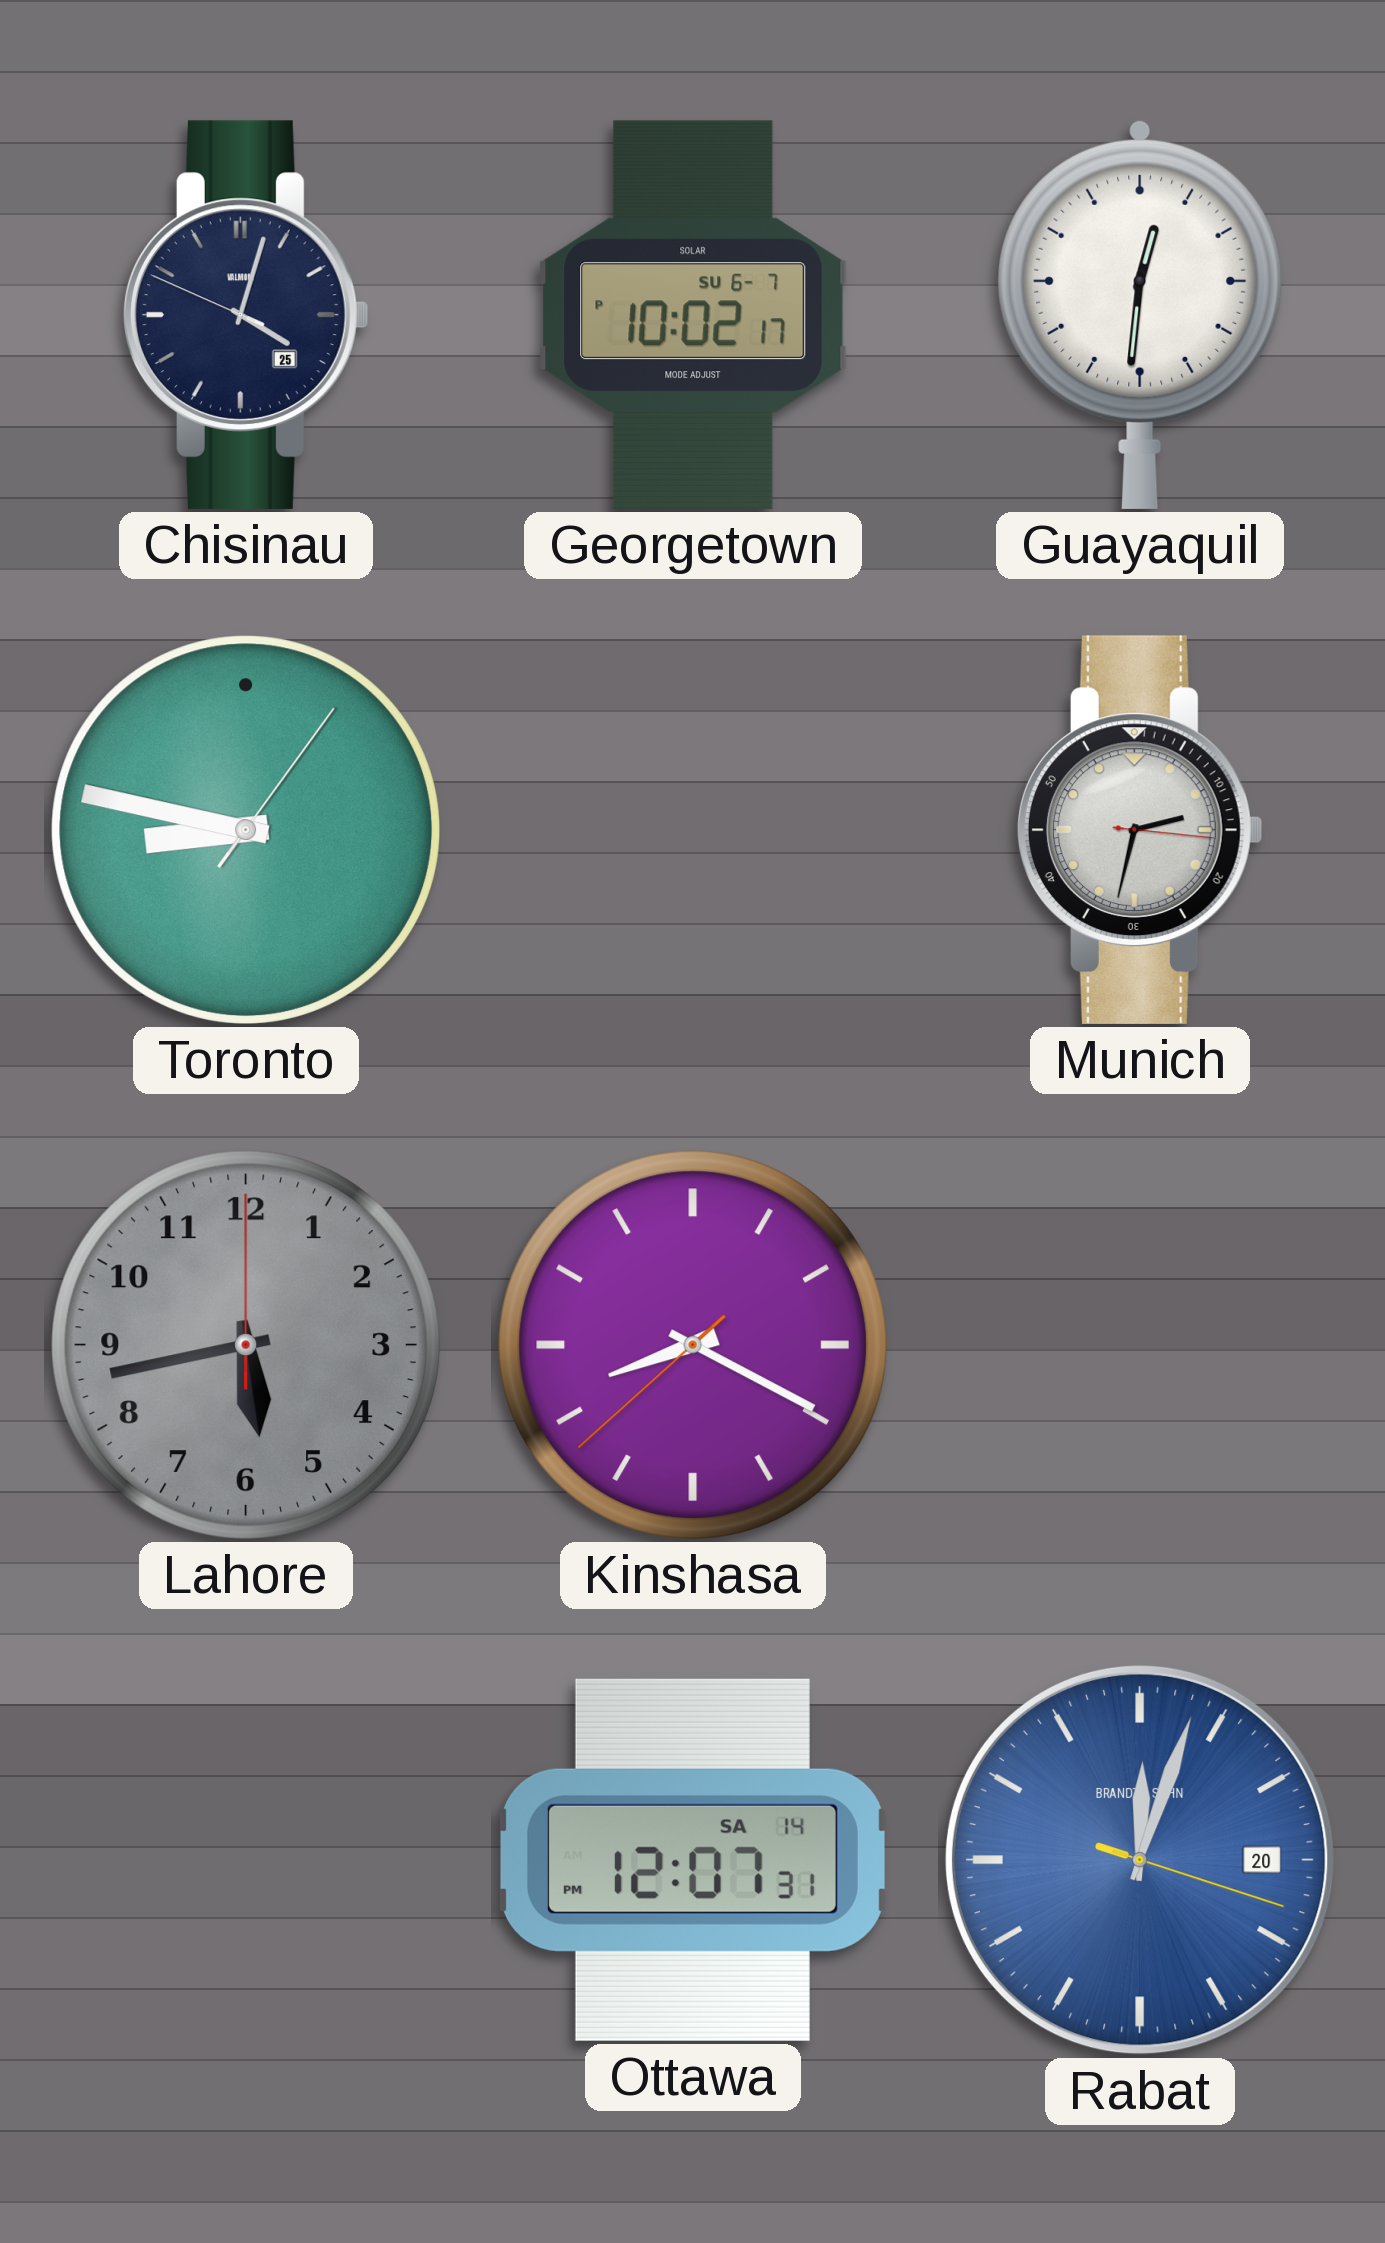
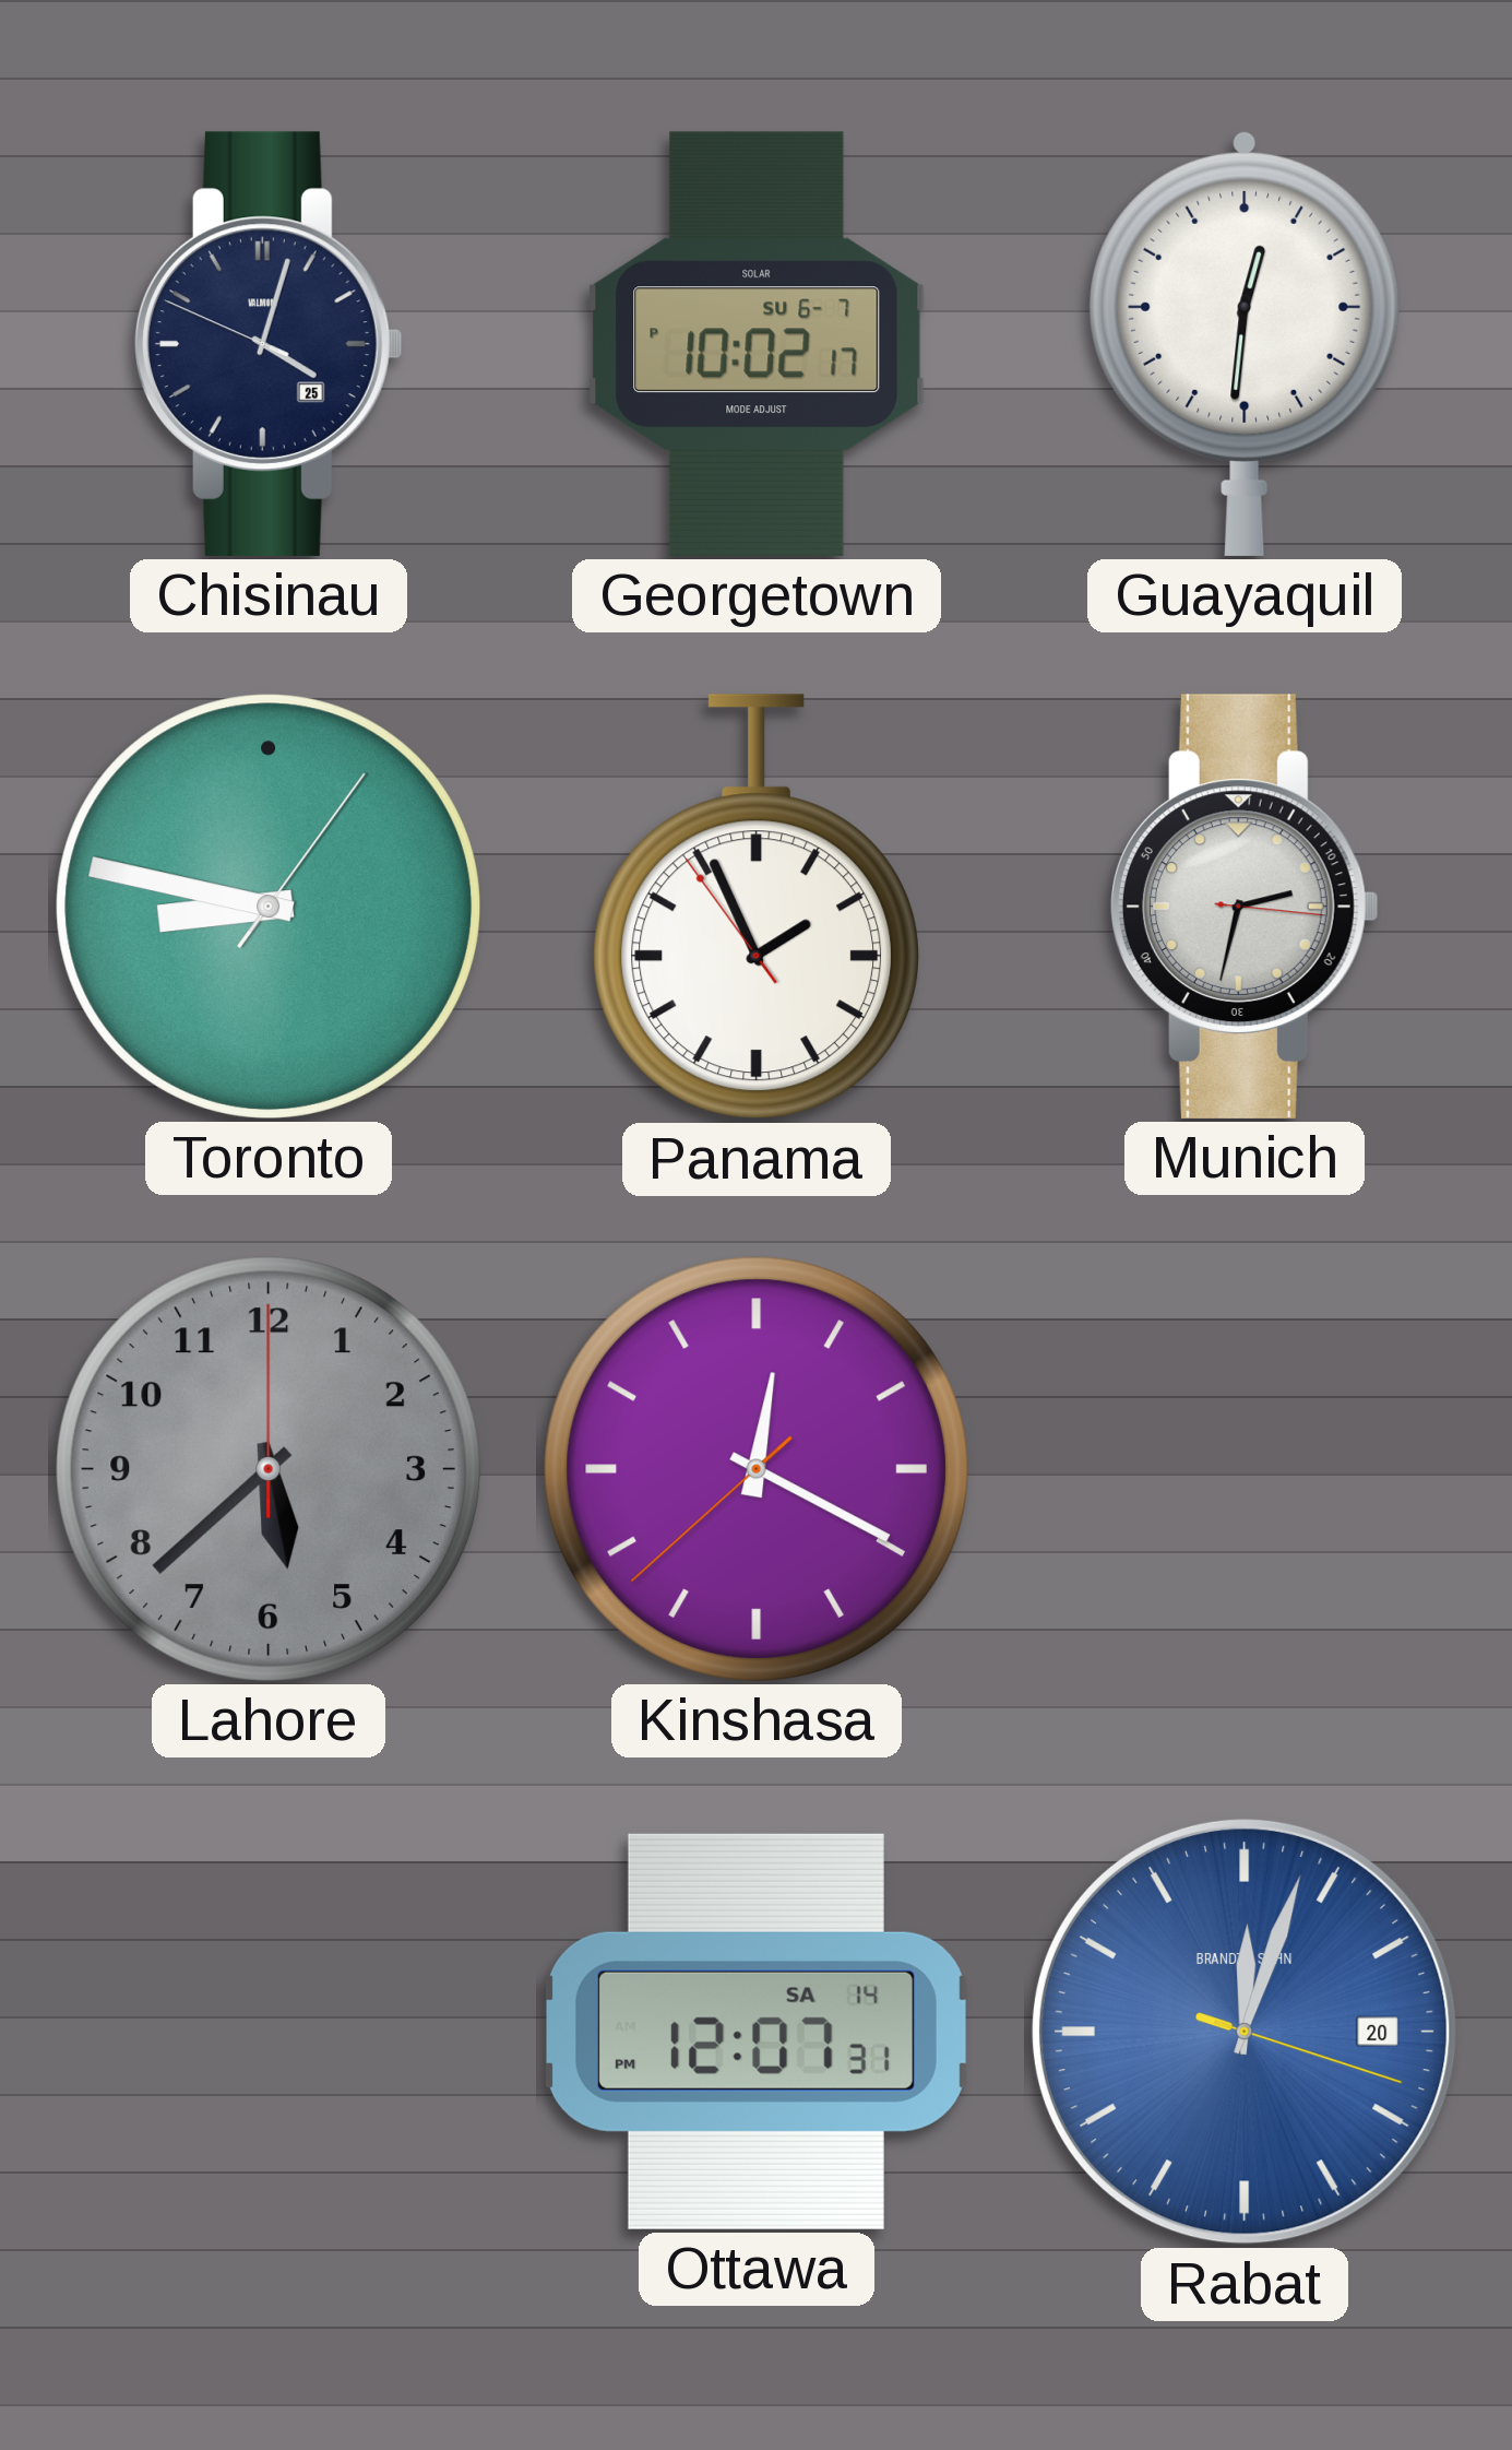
Panama: none -> 1:55
Lahore: 5:43 -> 5:38
Kinshasa: 8:19 -> 12:19
